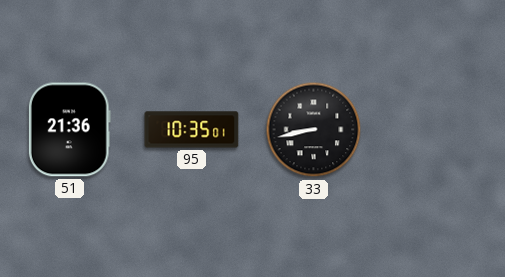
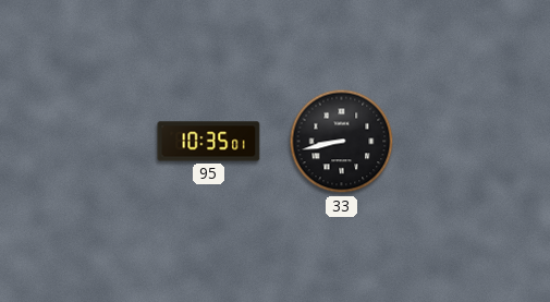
51: 21:36 -> none
